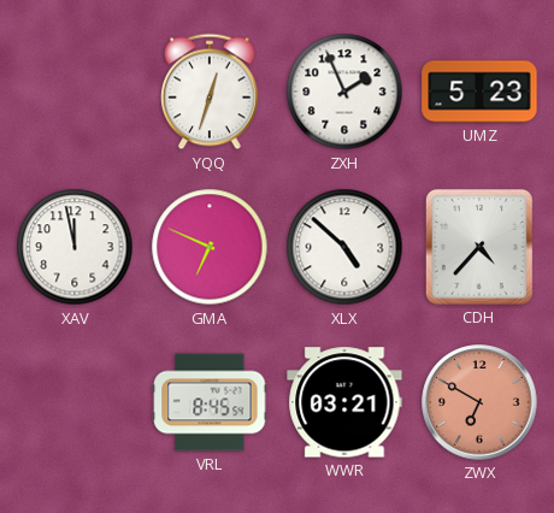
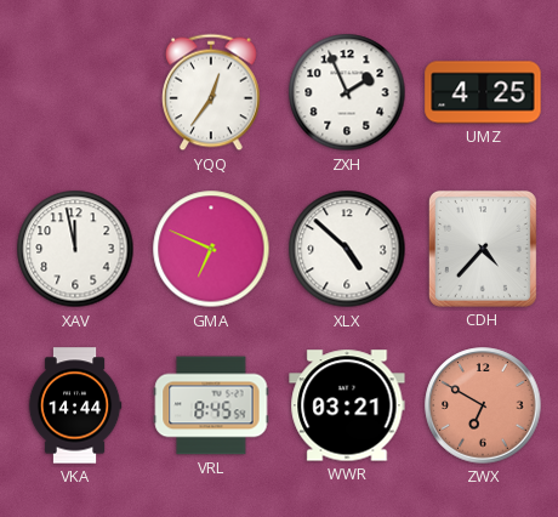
YQQ: 12:33 -> 12:36
UMZ: 5:23 -> 4:25
VKA: none -> 14:44
